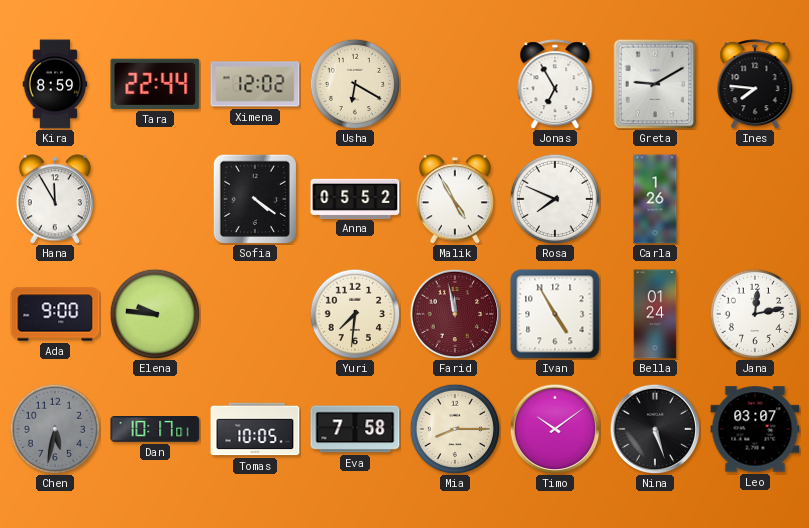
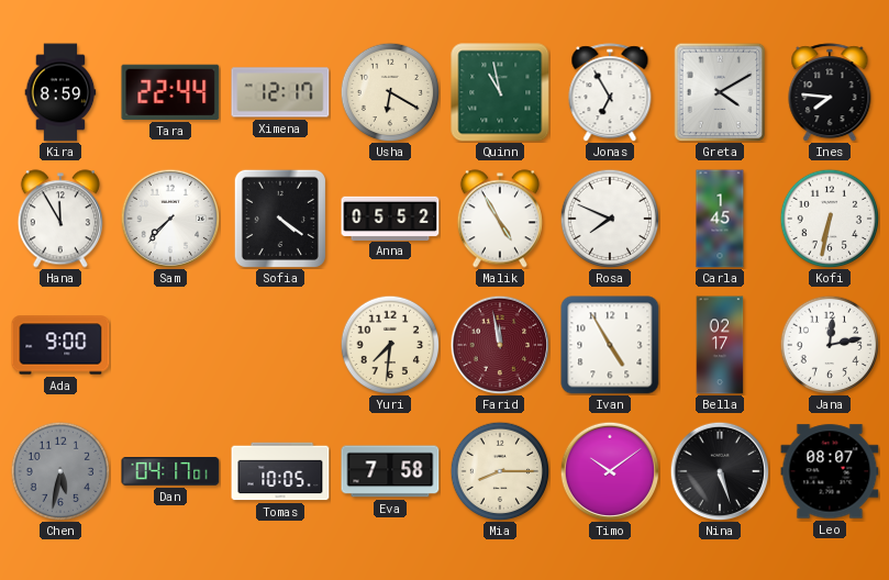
Ximena: 12:02 -> 12:17
Quinn: none -> 10:58
Greta: 9:10 -> 4:10
Sam: none -> 7:37
Carla: 1:26 -> 1:45
Kofi: none -> 6:32
Elena: 9:46 -> none
Bella: 01:24 -> 02:17
Dan: 10:17 -> 04:17
Leo: 03:07 -> 08:07
